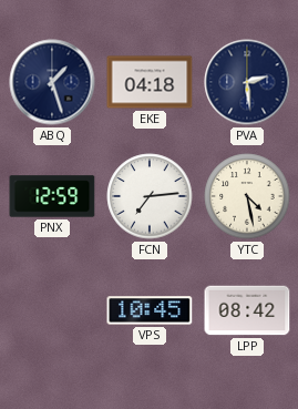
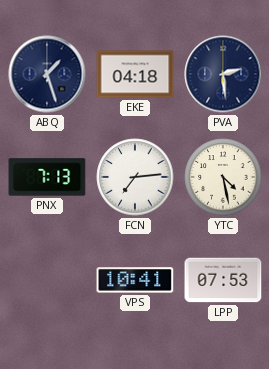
PNX: 12:59 -> 7:13
VPS: 10:45 -> 10:41
LPP: 08:42 -> 07:53
